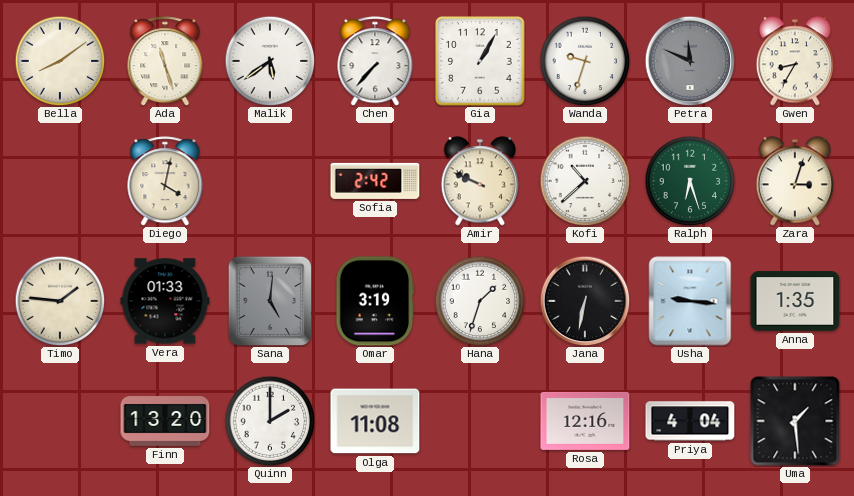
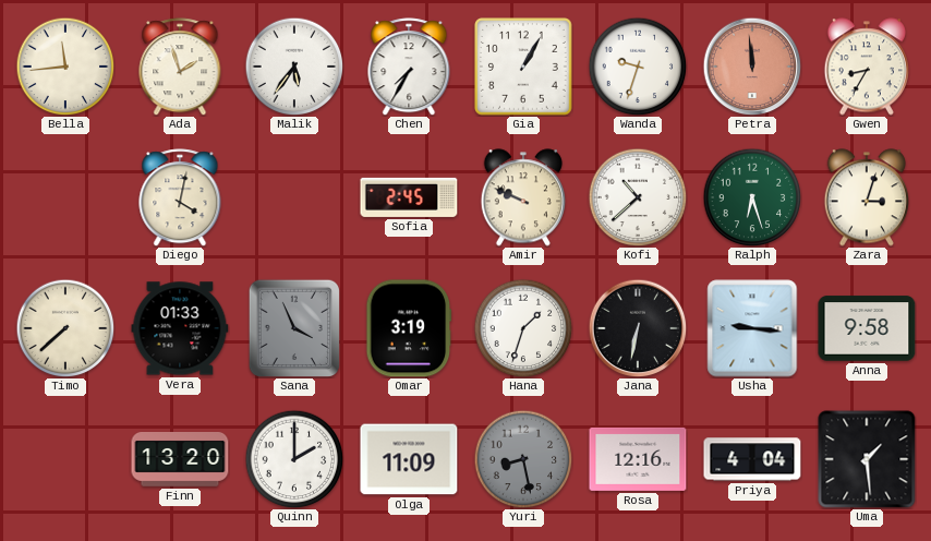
Bella: 8:09 -> 11:44
Ada: 11:27 -> 1:57
Malik: 5:39 -> 5:36
Chen: 7:37 -> 7:35
Petra: 11:49 -> 11:59
Petra dial: grey -> salmon
Sofia: 2:42 -> 2:45
Timo: 1:46 -> 7:38
Sana: 5:01 -> 3:56
Anna: 1:35 -> 9:58
Olga: 11:08 -> 11:09
Yuri: none -> 8:28
